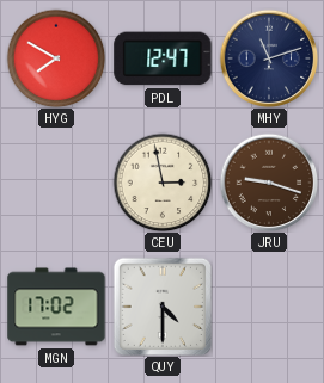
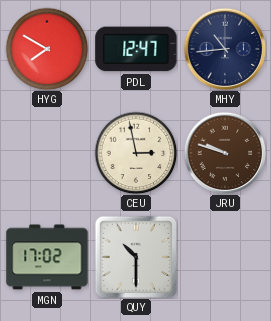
MHY: 11:12 -> 10:44
JRU: 9:18 -> 9:48
QUY: 4:30 -> 10:30
